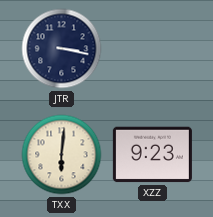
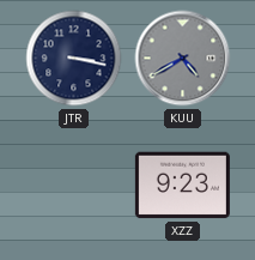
KUU: none -> 4:40
TXX: 6:01 -> none
